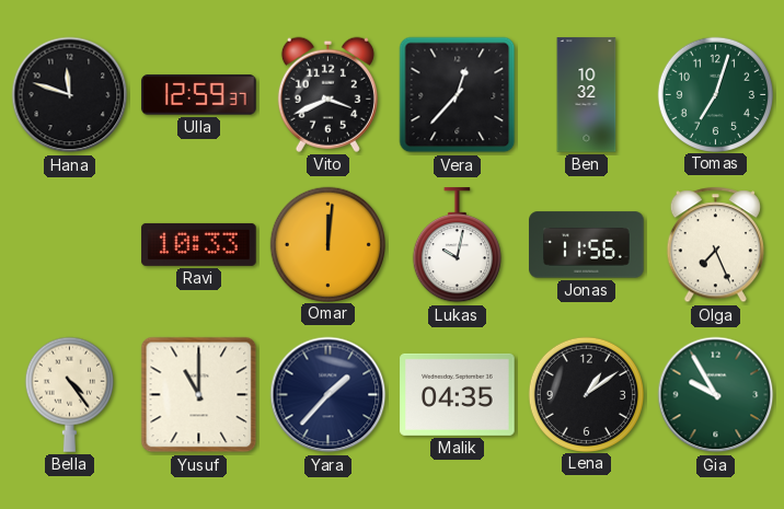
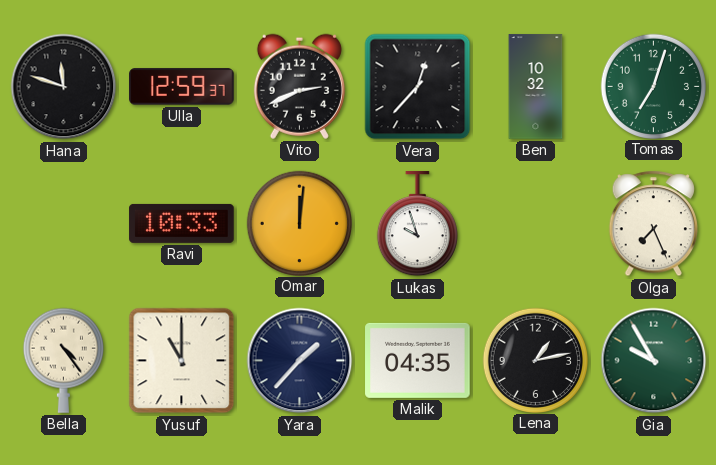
Vito: 3:41 -> 2:41
Lukas: 10:02 -> 9:57
Jonas: 11:56 -> none
Lena: 1:09 -> 1:13
